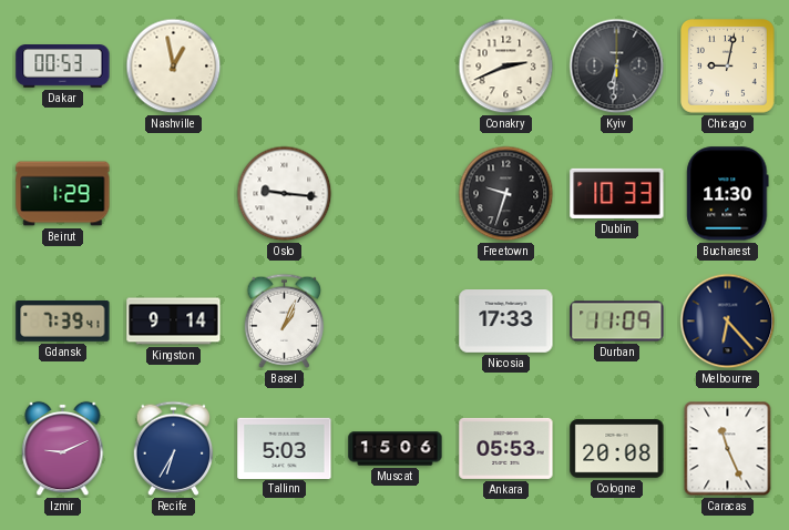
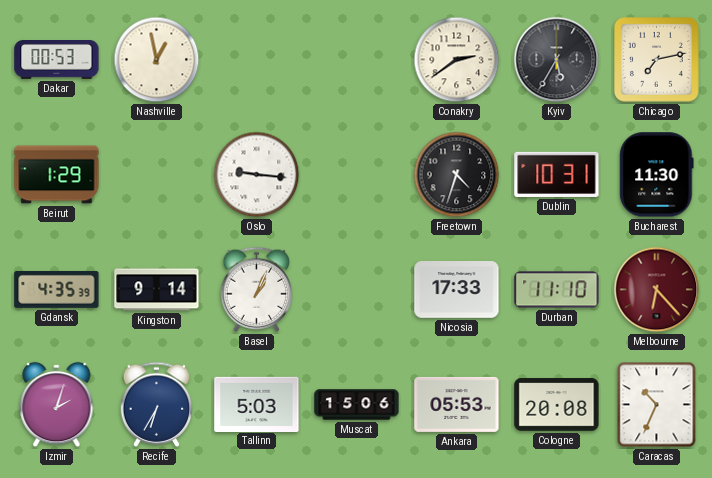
Conakry: 2:41 -> 2:39
Kyiv: 6:31 -> 5:35
Chicago: 9:02 -> 7:13
Freetown: 9:33 -> 4:33
Dublin: 10:33 -> 10:31
Gdansk: 7:39 -> 4:35
Durban: 11:09 -> 11:10
Melbourne dial: navy -> burgundy
Izmir: 9:11 -> 2:03
Caracas: 11:26 -> 10:34
